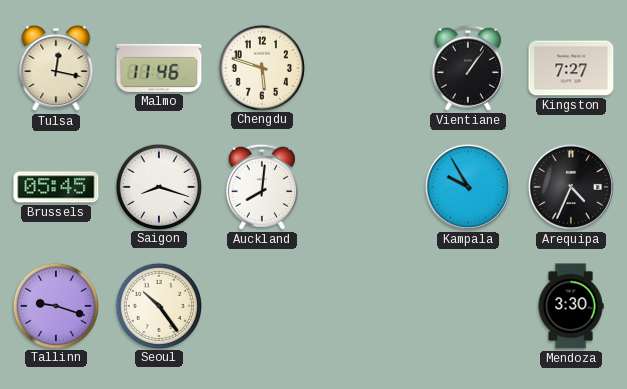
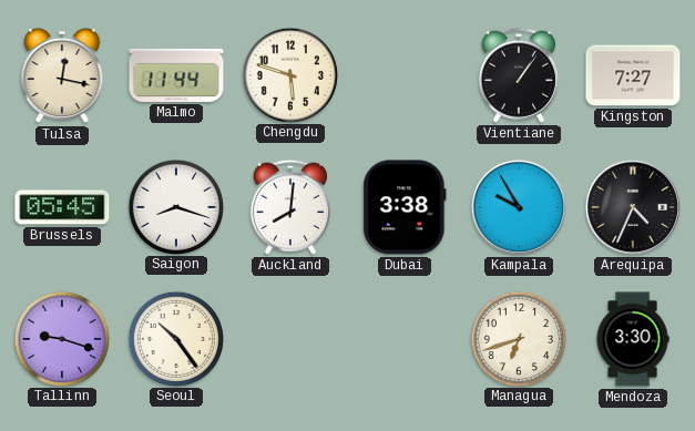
Malmo: 11:46 -> 11:44
Dubai: none -> 3:38
Managua: none -> 6:42
